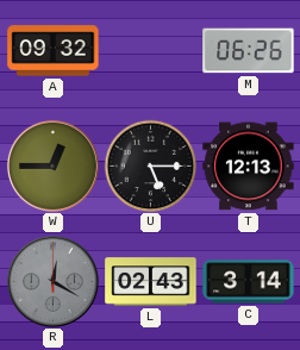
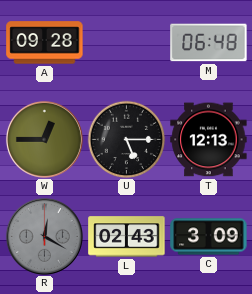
A: 09:32 -> 09:28
M: 06:26 -> 06:48
C: 3:14 -> 3:09
